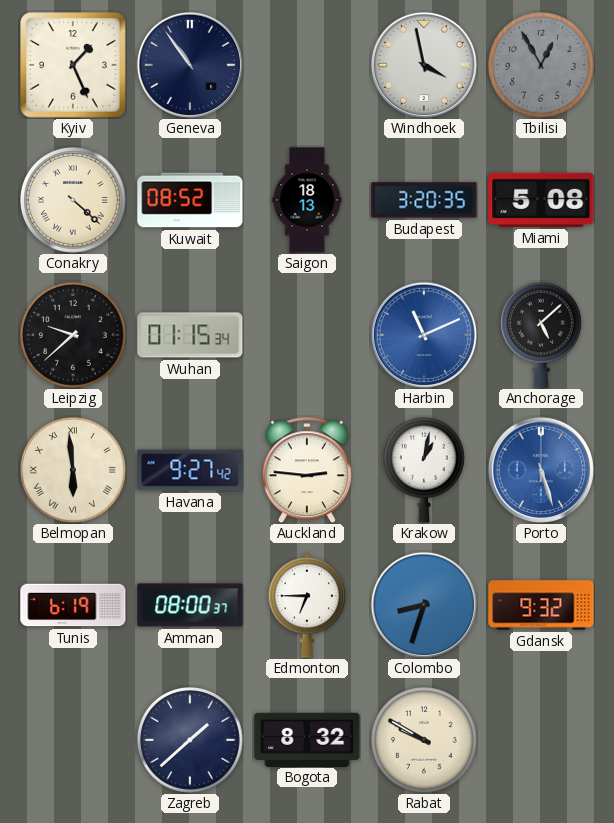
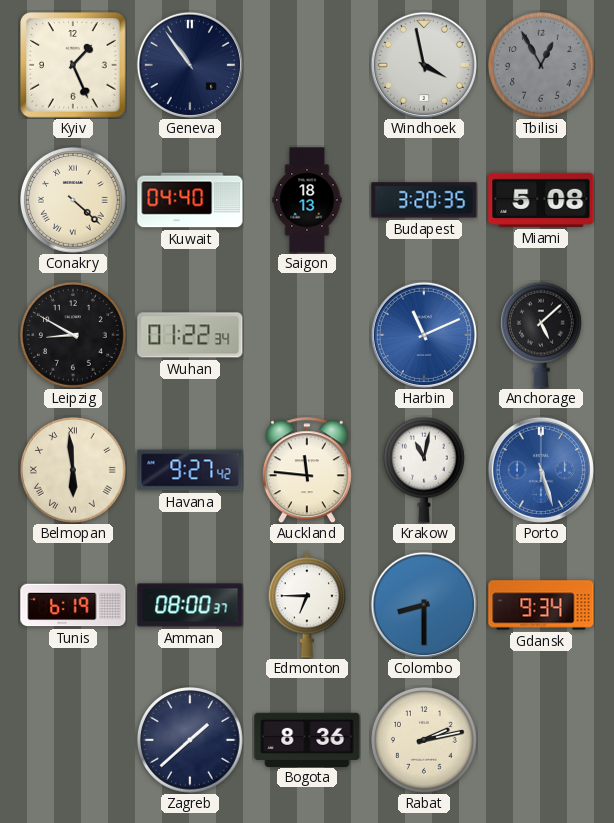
Kuwait: 08:52 -> 04:40
Leipzig: 9:38 -> 8:50
Wuhan: 01:15 -> 01:22
Auckland: 2:46 -> 11:46
Krakow: 1:02 -> 11:02
Colombo: 8:33 -> 8:30
Gdansk: 9:32 -> 9:34
Bogota: 8:32 -> 8:36
Rabat: 9:50 -> 2:13
